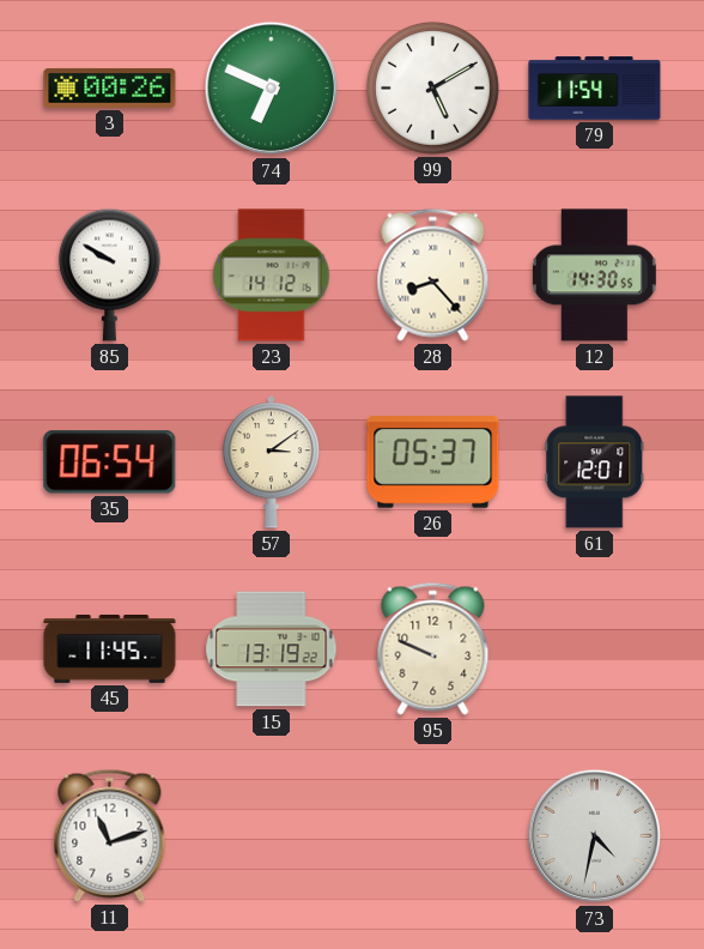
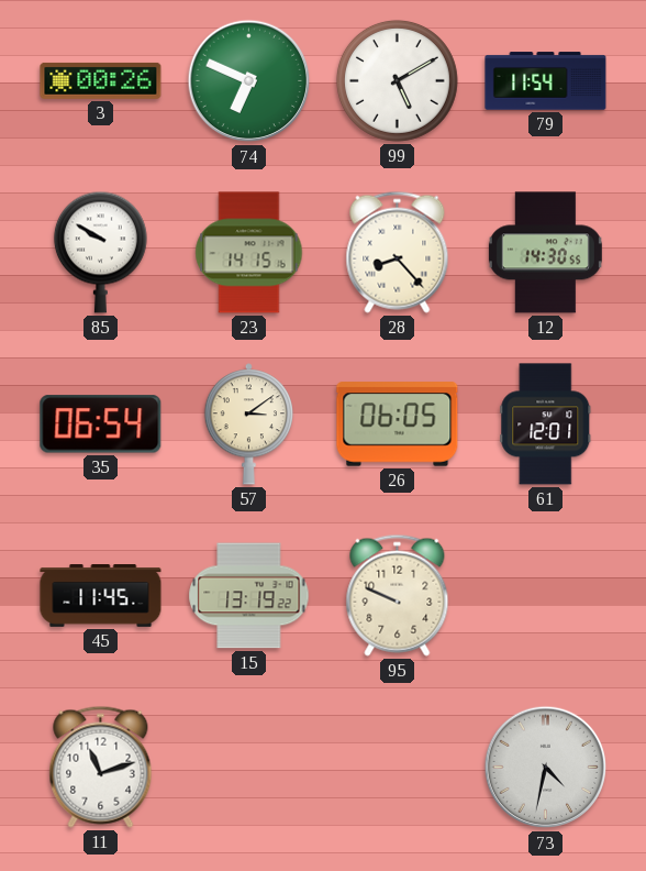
23: 14:12 -> 14:15
26: 05:37 -> 06:05
